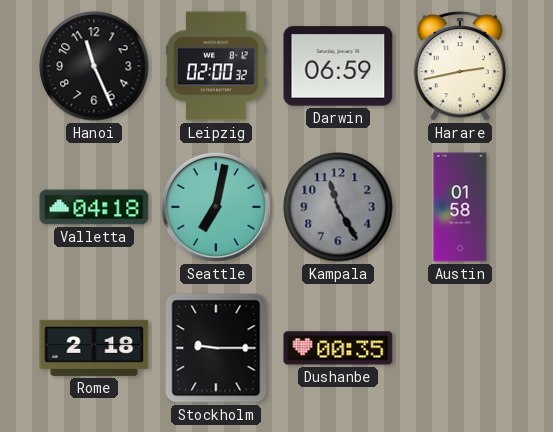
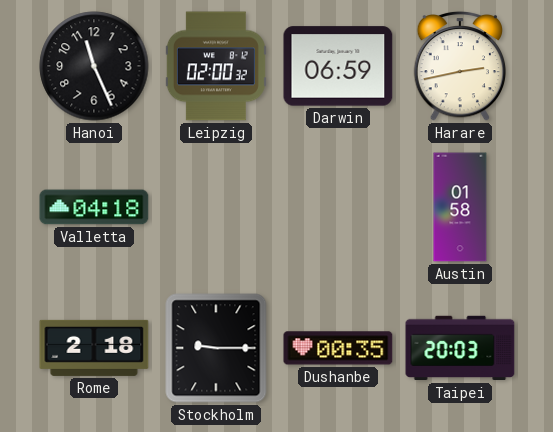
Seattle: 7:02 -> none
Kampala: 11:25 -> none
Taipei: none -> 20:03
